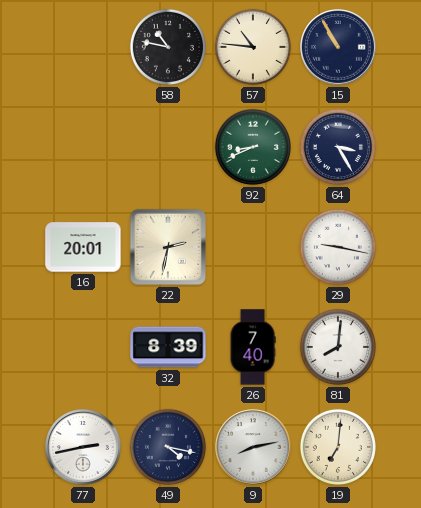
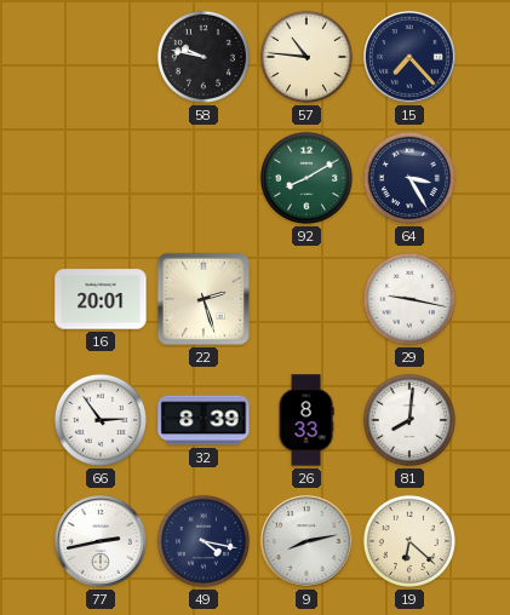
58: 10:47 -> 9:47
15: 10:55 -> 7:23
92: 8:41 -> 8:10
22: 2:32 -> 2:27
66: none -> 2:54
26: 7:40 -> 8:33
19: 7:01 -> 6:22
